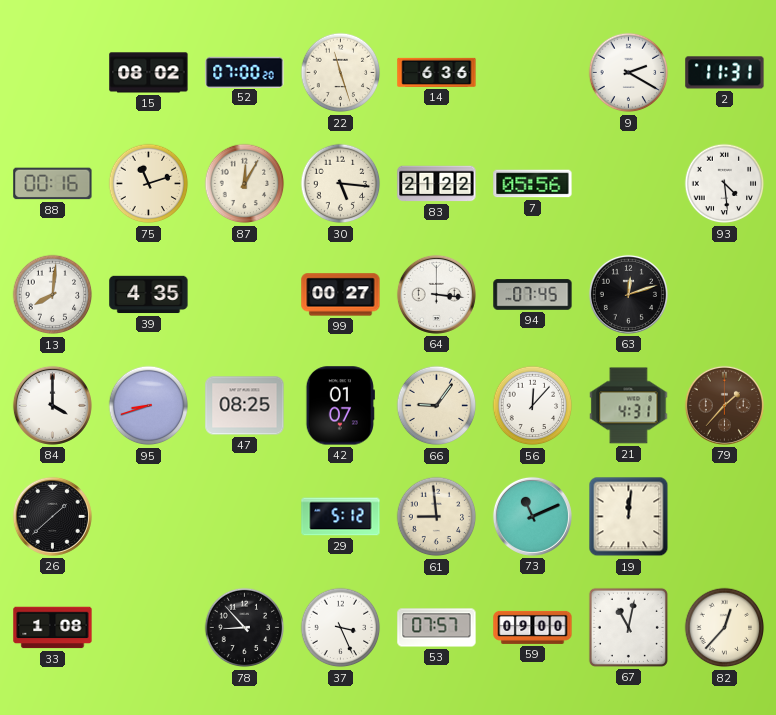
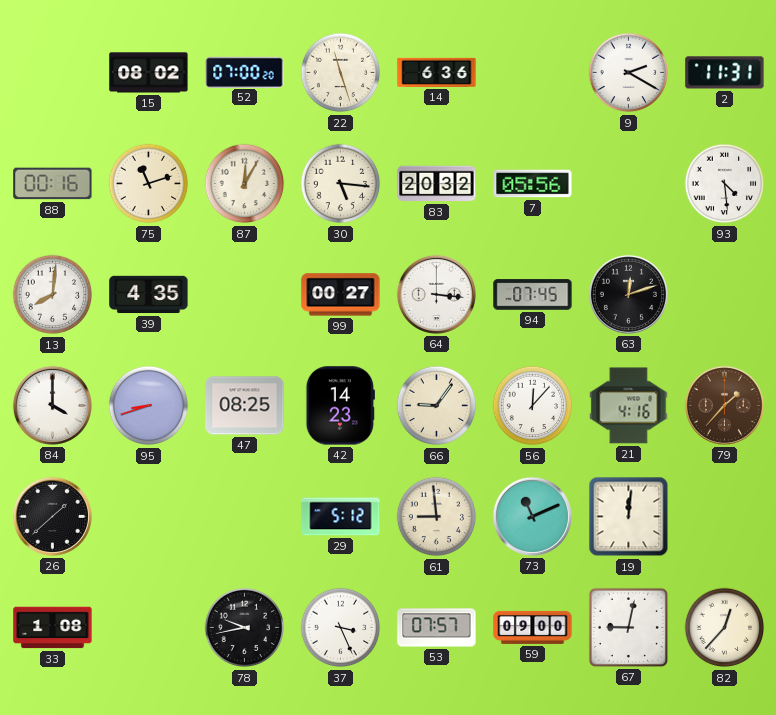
83: 21:22 -> 20:32
42: 01:07 -> 14:23
21: 4:31 -> 4:16
78: 8:53 -> 9:43
67: 11:02 -> 9:02
